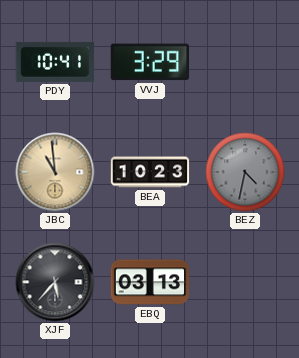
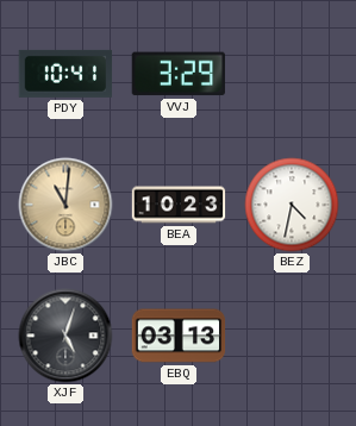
JBC: 10:59 -> 11:01
BEZ dial: grey -> white
XJF: 5:37 -> 5:03
